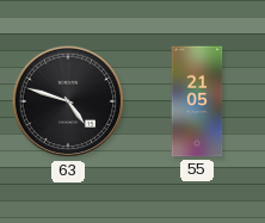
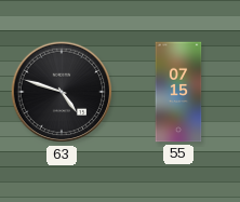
55: 21:05 -> 07:15
